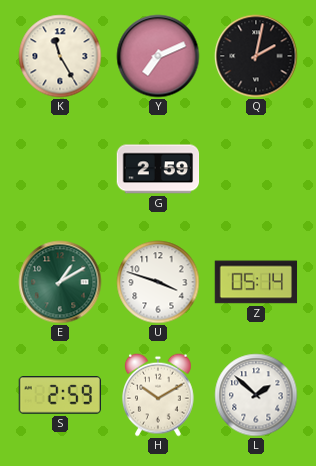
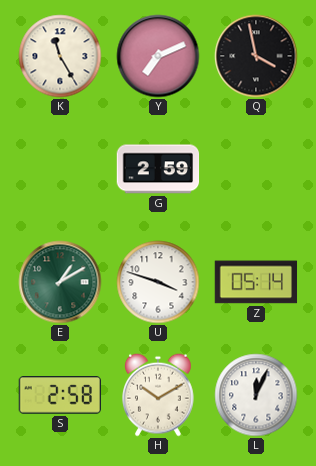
Q: 2:02 -> 3:58
S: 2:59 -> 2:58
L: 1:52 -> 12:04
